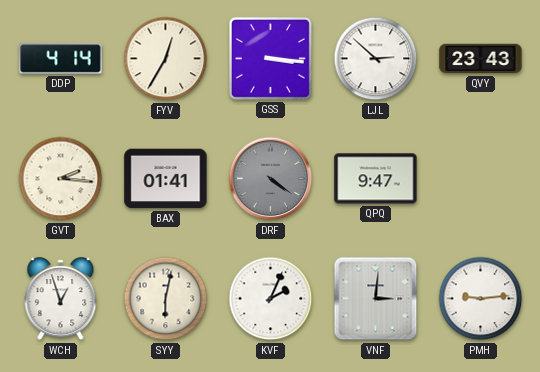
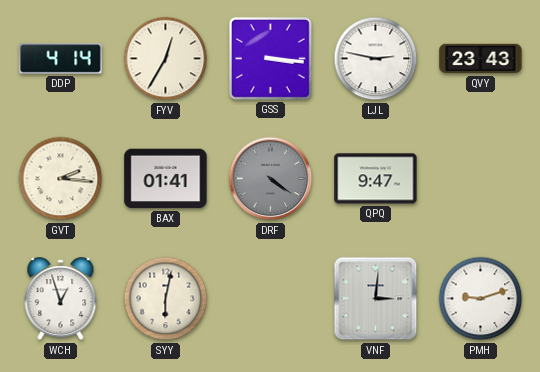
LJL: 2:52 -> 2:47
KVF: 2:04 -> none
PMH: 9:14 -> 9:12
